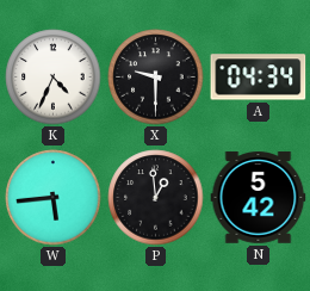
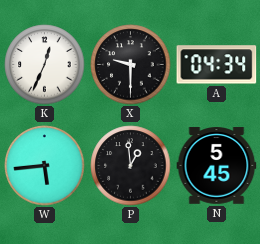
K: 4:34 -> 12:34
N: 5:42 -> 5:45
